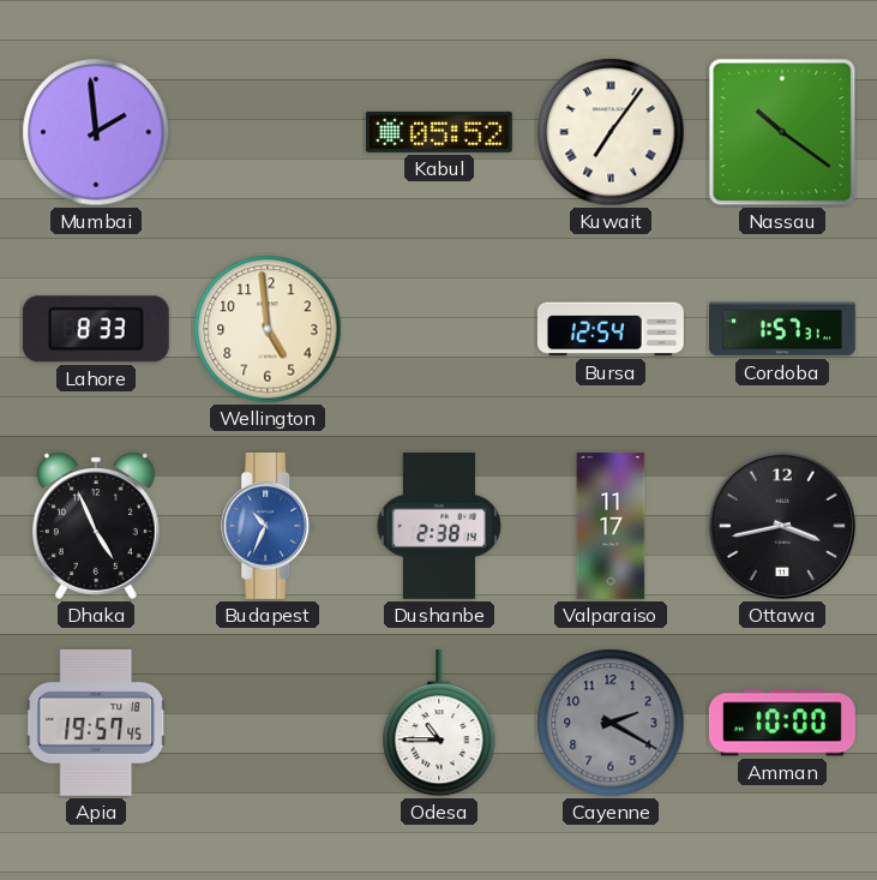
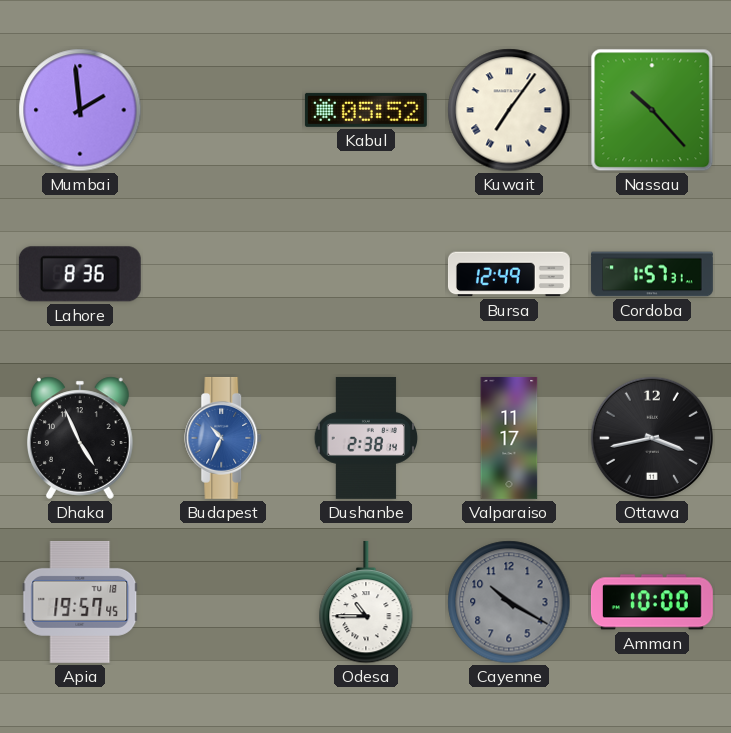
Nassau: 10:21 -> 10:23
Lahore: 8:33 -> 8:36
Wellington: 4:59 -> none
Bursa: 12:54 -> 12:49
Cayenne: 2:20 -> 10:20
